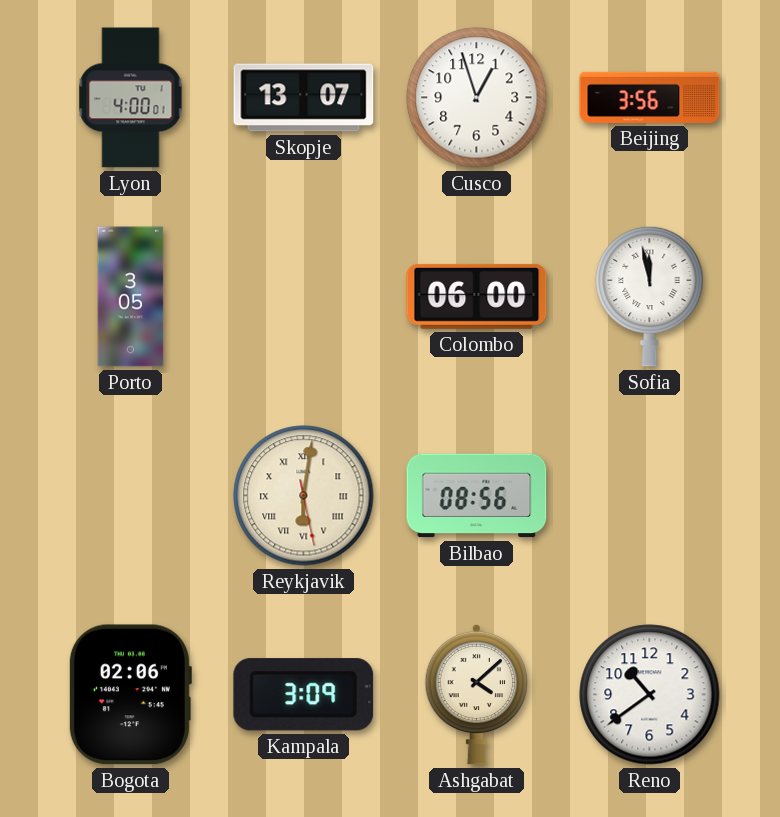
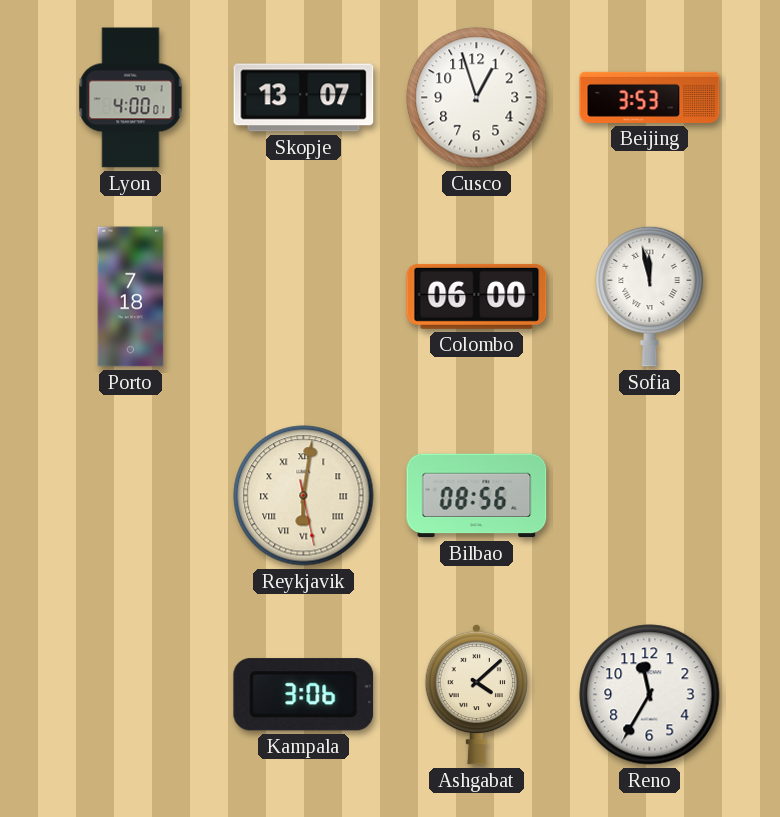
Beijing: 3:56 -> 3:53
Porto: 3:05 -> 7:18
Bogota: 02:06 -> none
Kampala: 3:09 -> 3:06
Reno: 10:39 -> 11:35
